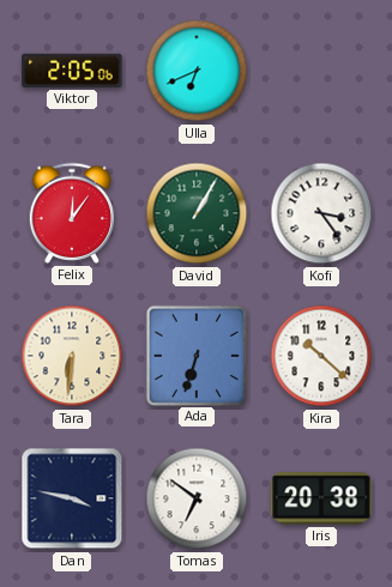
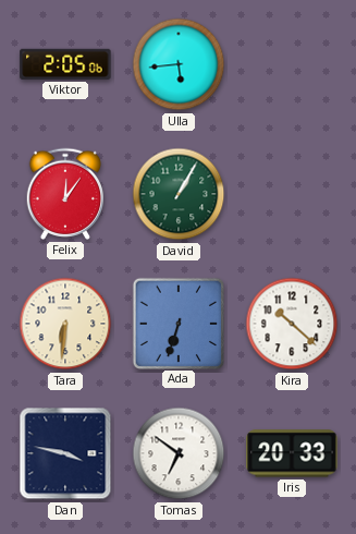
Ulla: 6:41 -> 5:44
Kofi: 3:24 -> none
Iris: 20:38 -> 20:33
